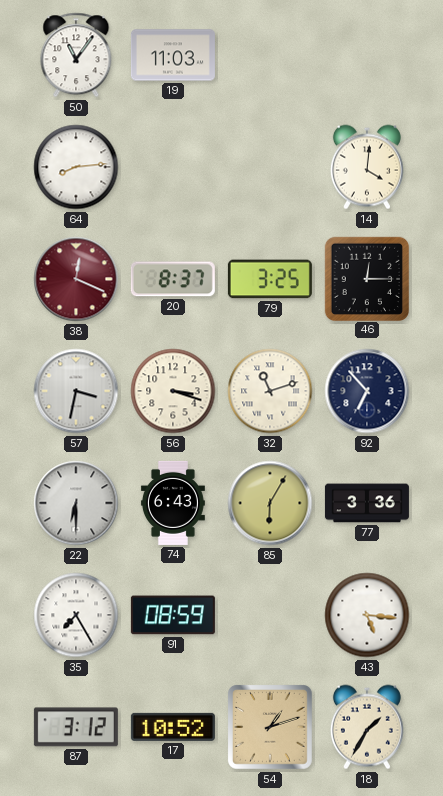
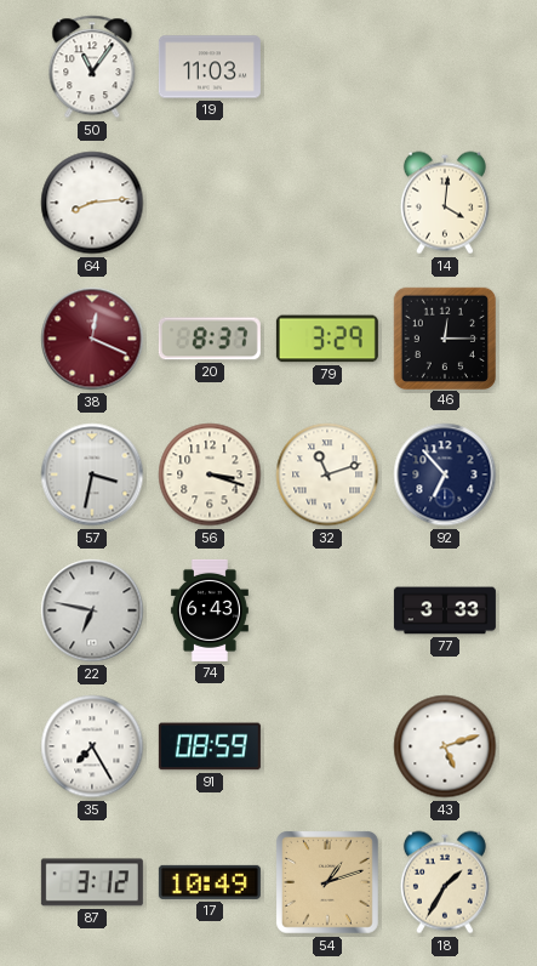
79: 3:25 -> 3:29
22: 6:30 -> 6:47
85: 6:05 -> none
77: 3:36 -> 3:33
43: 5:16 -> 5:12
17: 10:52 -> 10:49
